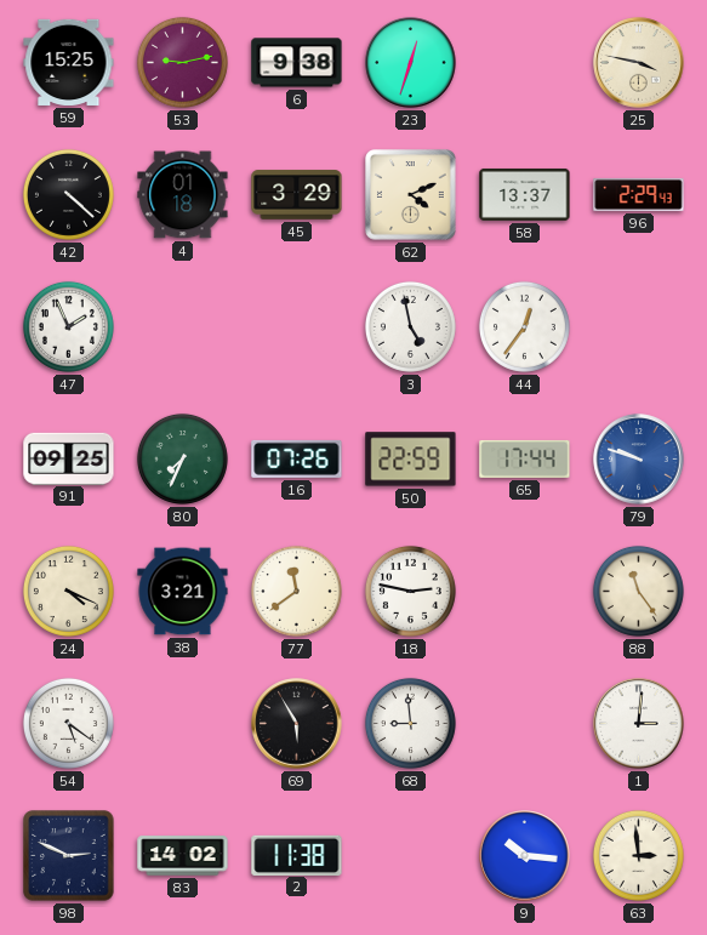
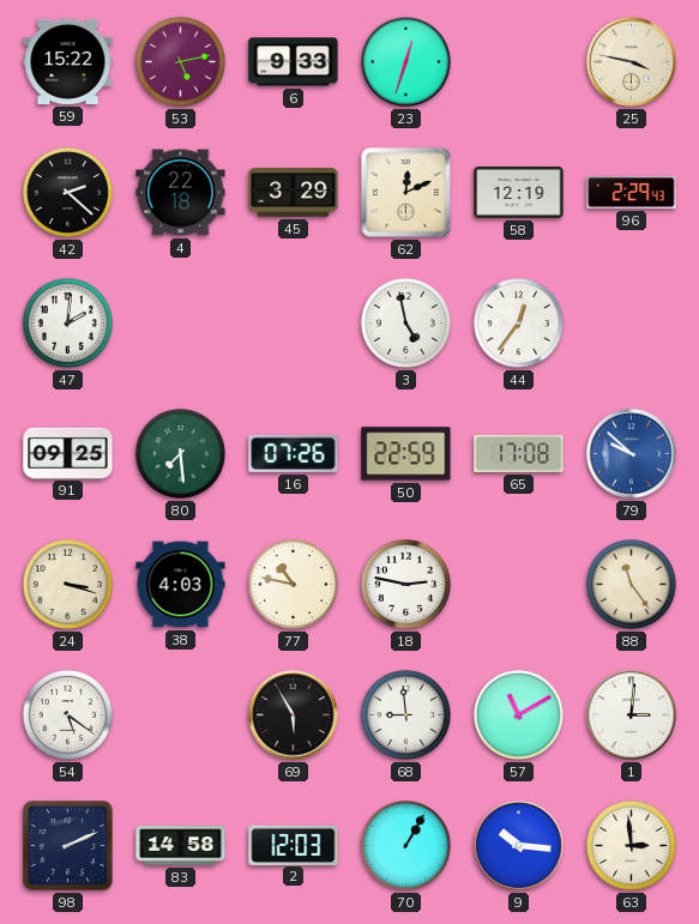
59: 15:25 -> 15:22
53: 9:13 -> 5:13
6: 9:38 -> 9:33
42: 4:22 -> 2:22
4: 01:18 -> 22:18
62: 4:11 -> 12:11
58: 13:37 -> 12:19
47: 1:56 -> 2:01
80: 7:34 -> 7:29
65: 17:44 -> 17:08
79: 9:48 -> 9:52
24: 4:19 -> 3:18
38: 3:21 -> 4:03
77: 11:39 -> 10:47
57: none -> 11:10
98: 2:49 -> 2:11
83: 14:02 -> 14:58
2: 11:38 -> 12:03
70: none -> 1:05
